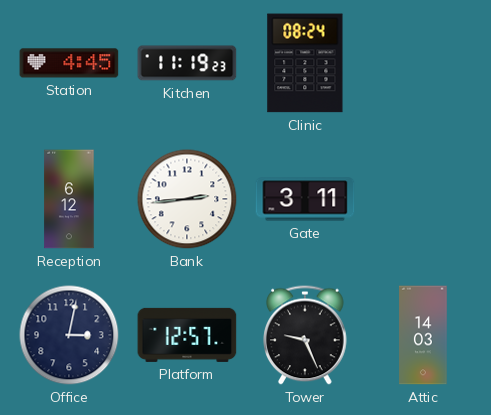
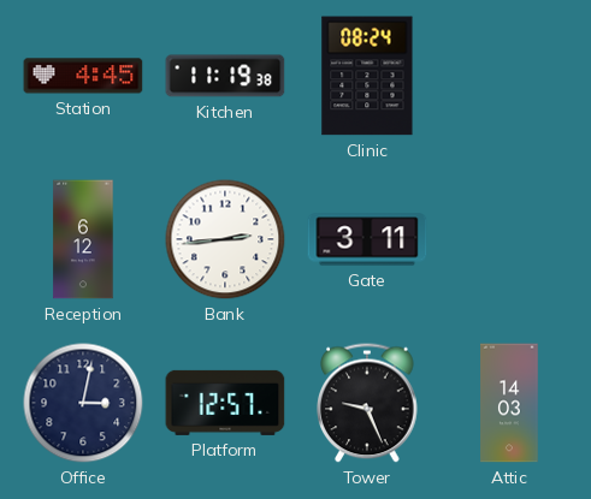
Kitchen: 11:19:23 -> 11:19:38
